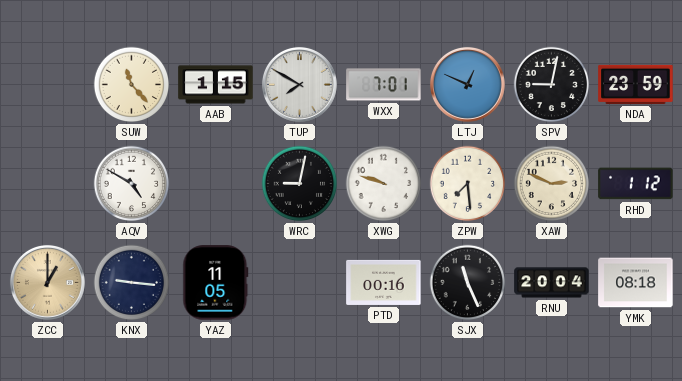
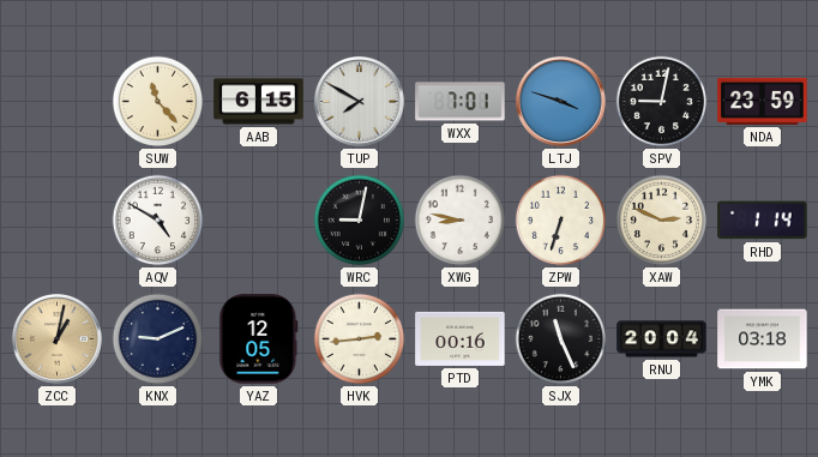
AAB: 1:15 -> 6:15
LTJ: 12:49 -> 3:48
XWG: 9:48 -> 8:47
ZPW: 7:29 -> 6:33
RHD: 1:12 -> 1:14
ZCC: 1:00 -> 1:02
KNX: 9:16 -> 9:11
YAZ: 11:05 -> 12:05
HVK: none -> 2:44
YMK: 08:18 -> 03:18
